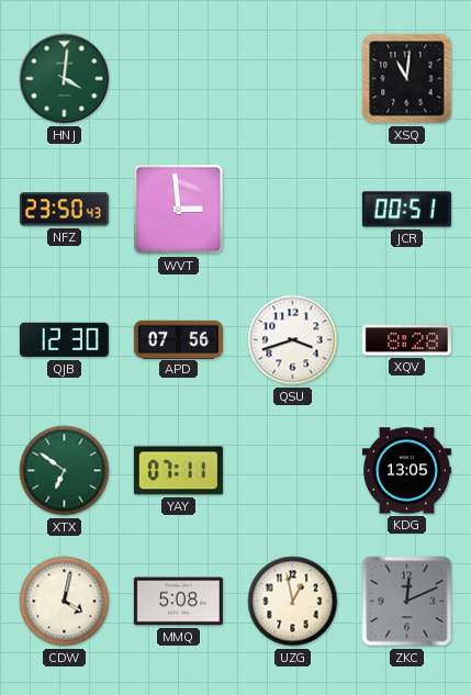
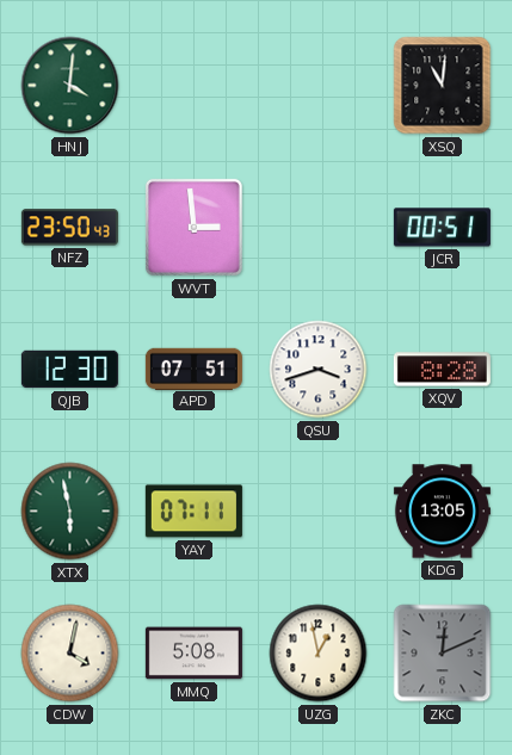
APD: 07:56 -> 07:51
XTX: 6:51 -> 5:58
